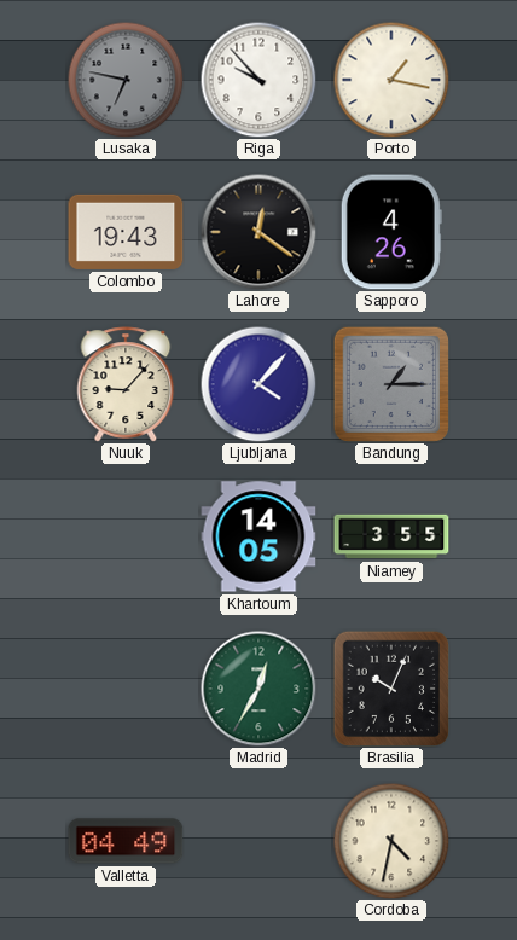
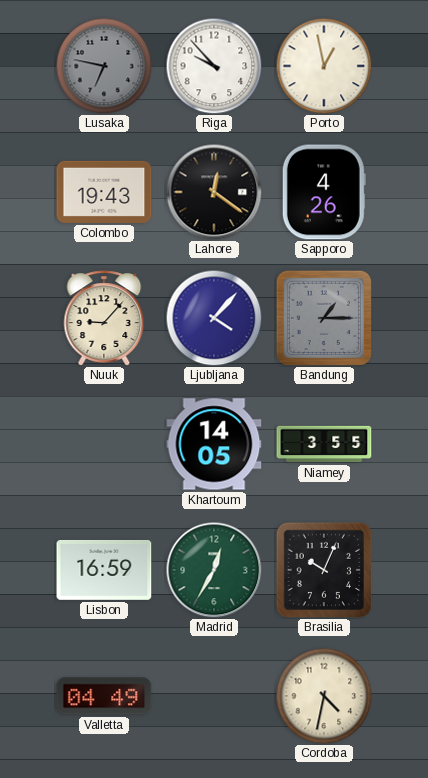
Porto: 1:17 -> 12:58
Lisbon: none -> 16:59
